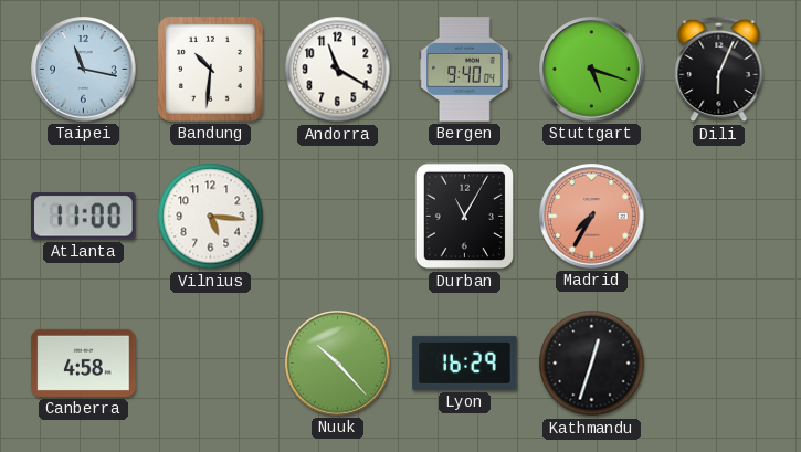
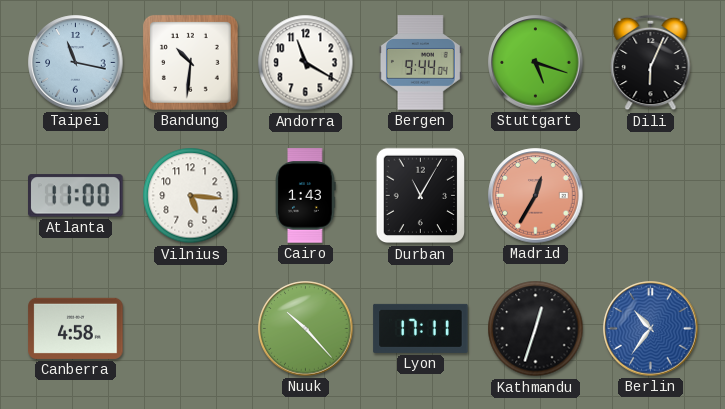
Bergen: 9:40 -> 9:44
Cairo: none -> 1:43
Madrid: 7:35 -> 12:35
Lyon: 16:29 -> 17:11
Berlin: none -> 10:36
